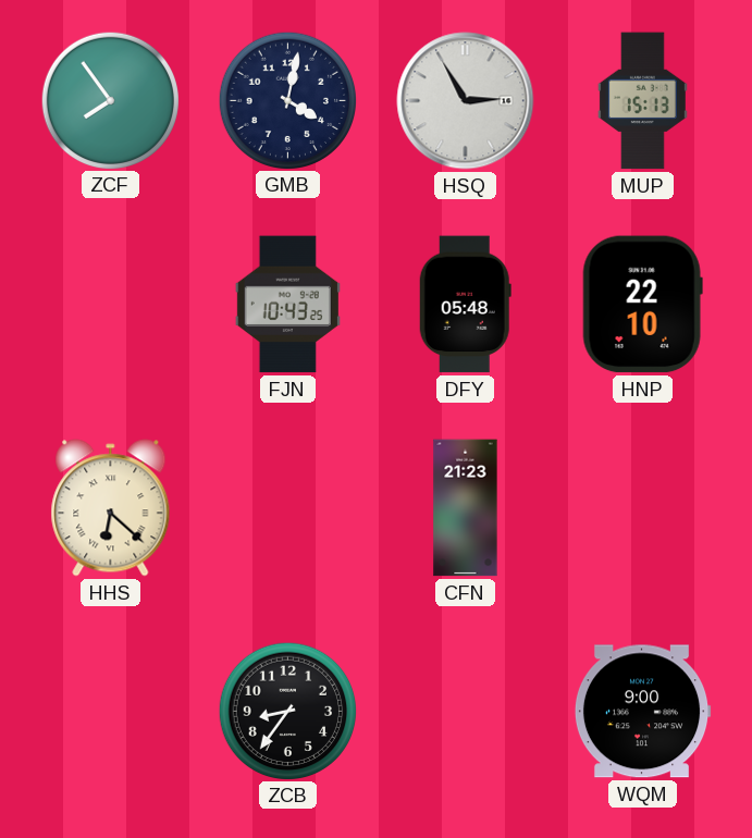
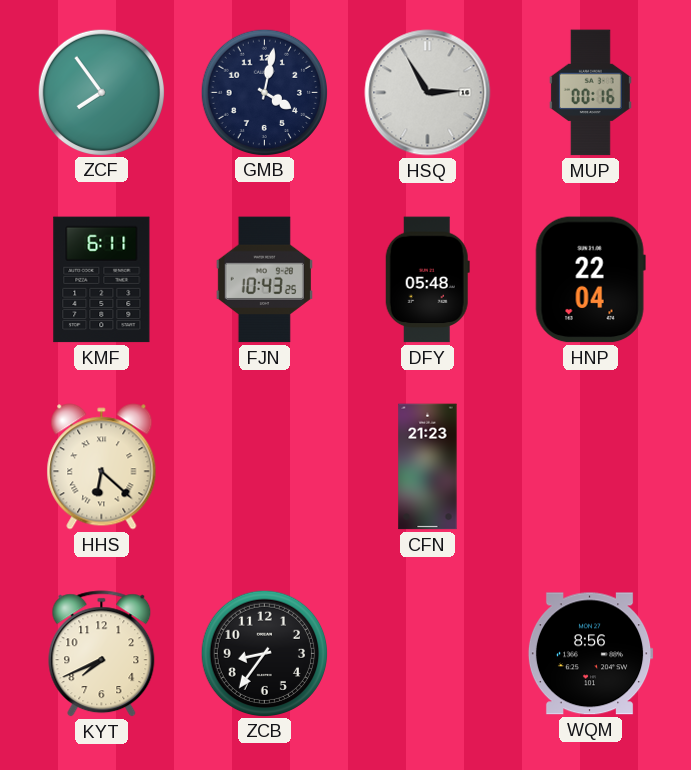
MUP: 15:13 -> 00:16
KMF: none -> 6:11
HNP: 22:10 -> 22:04
KYT: none -> 7:41
WQM: 9:00 -> 8:56
